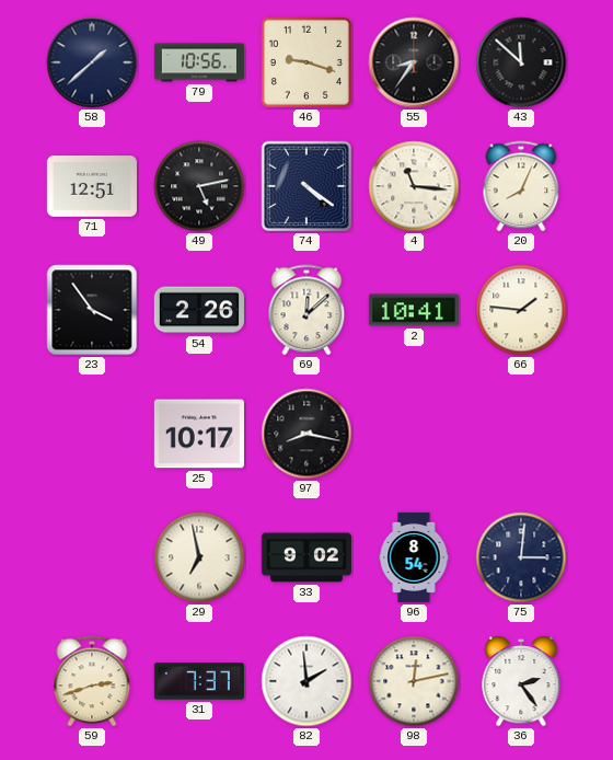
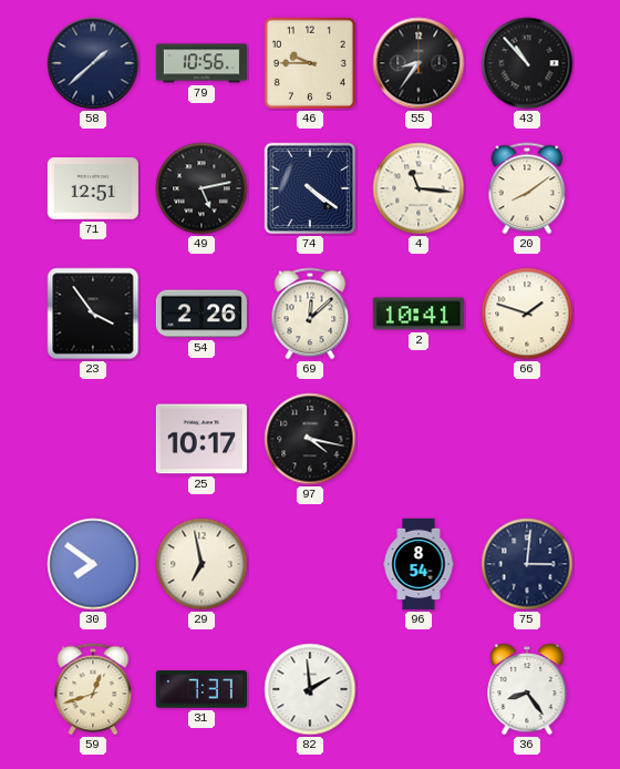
46: 9:18 -> 9:45
43: 11:52 -> 10:53
20: 8:04 -> 8:09
66: 1:46 -> 1:48
97: 8:17 -> 4:17
30: none -> 7:51
33: 9:02 -> none
59: 2:42 -> 12:42
98: 12:13 -> none
36: 2:24 -> 8:24
